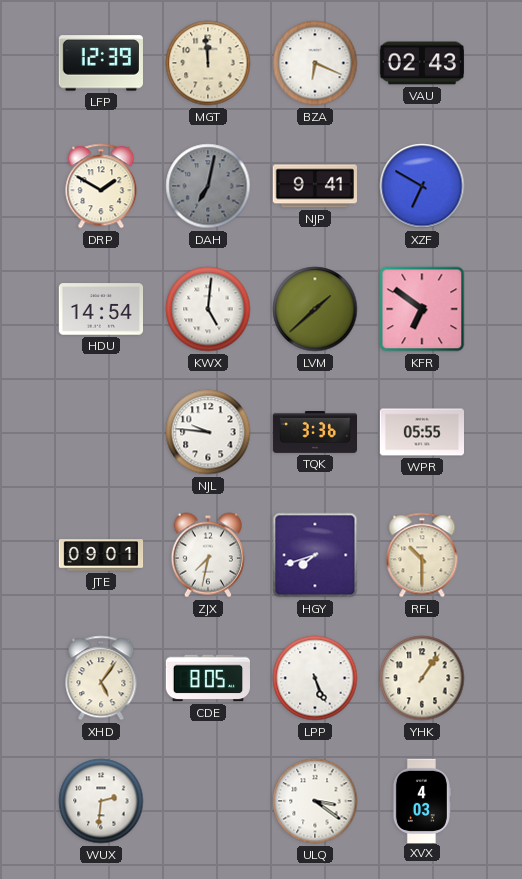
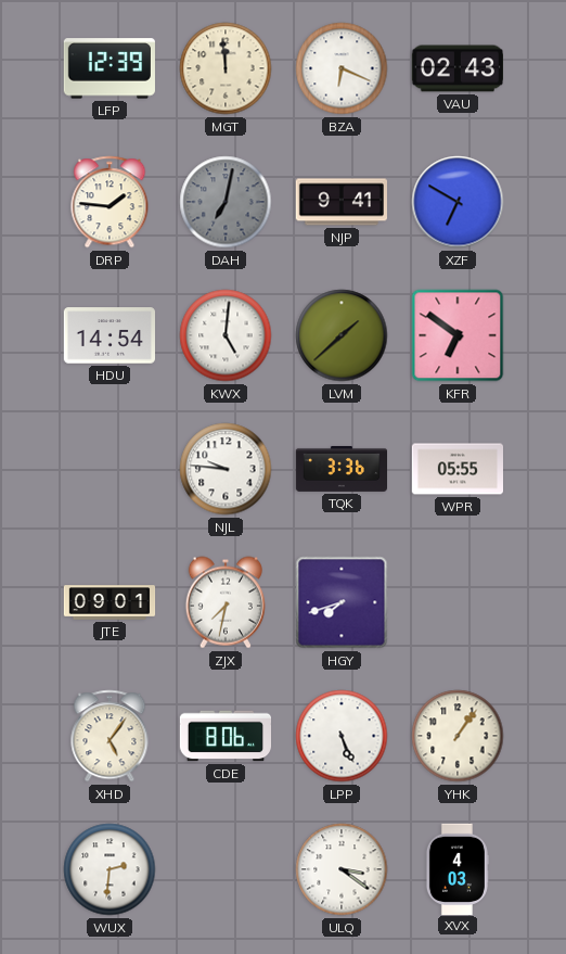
DRP: 1:50 -> 1:46
RFL: 10:30 -> none
CDE: 8:05 -> 8:06
